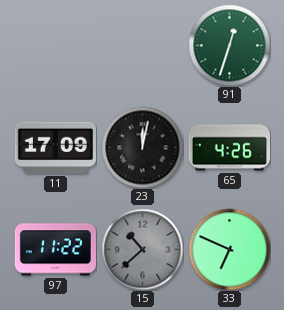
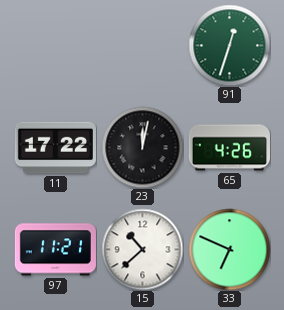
11: 17:09 -> 17:22
97: 11:22 -> 11:21
15 dial: grey -> white
